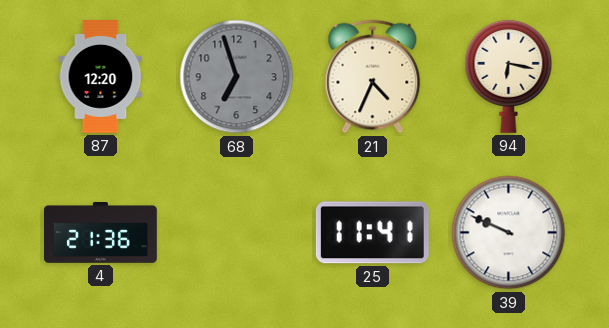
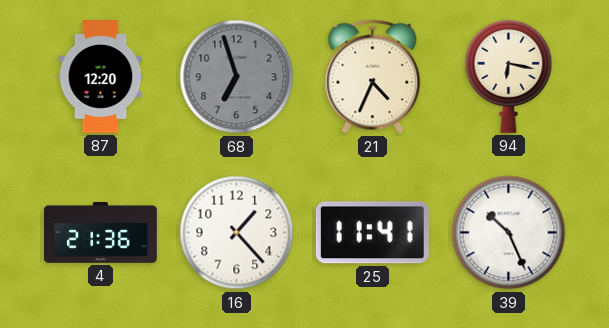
16: none -> 1:23
39: 9:49 -> 10:26
